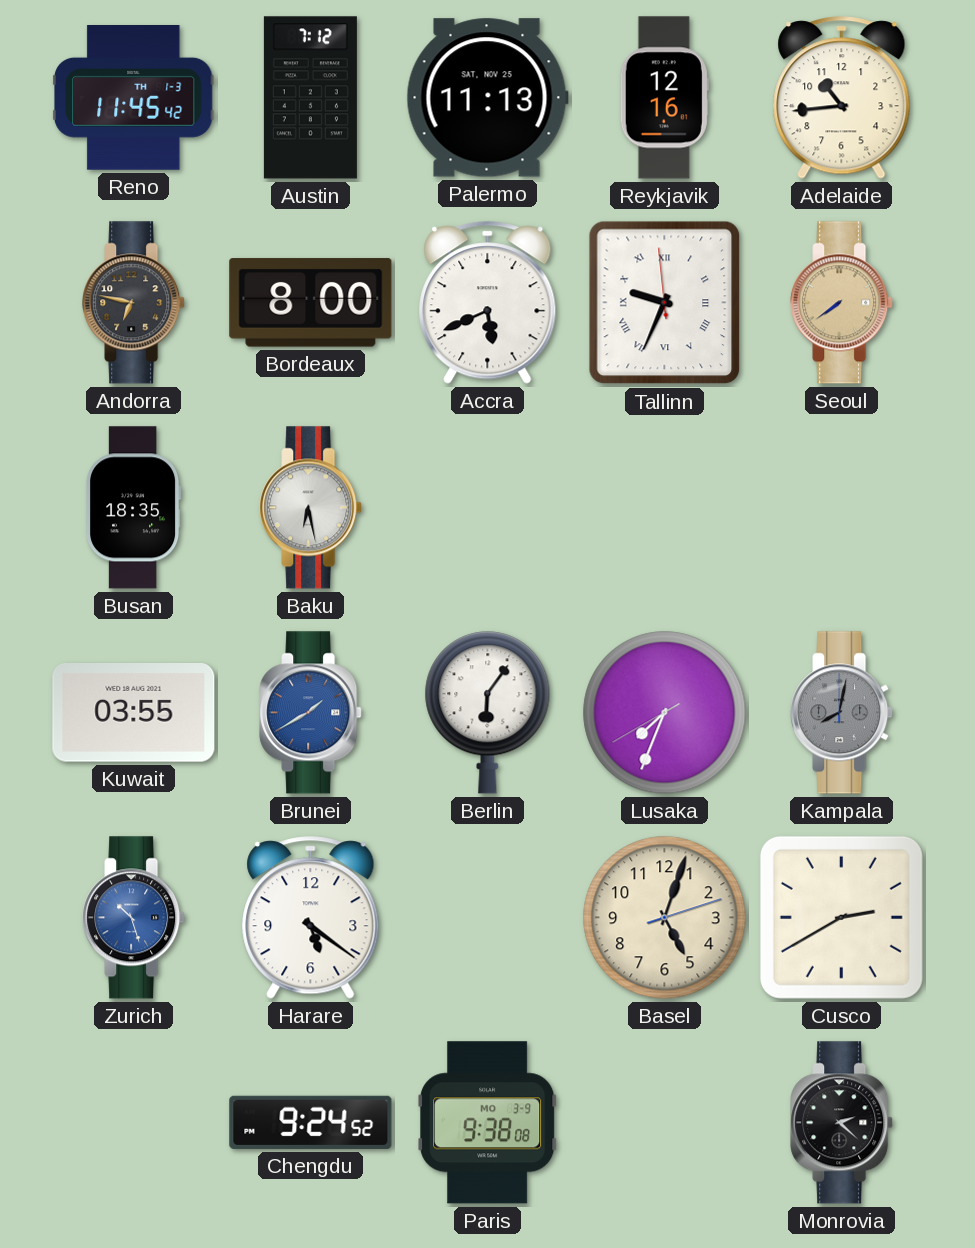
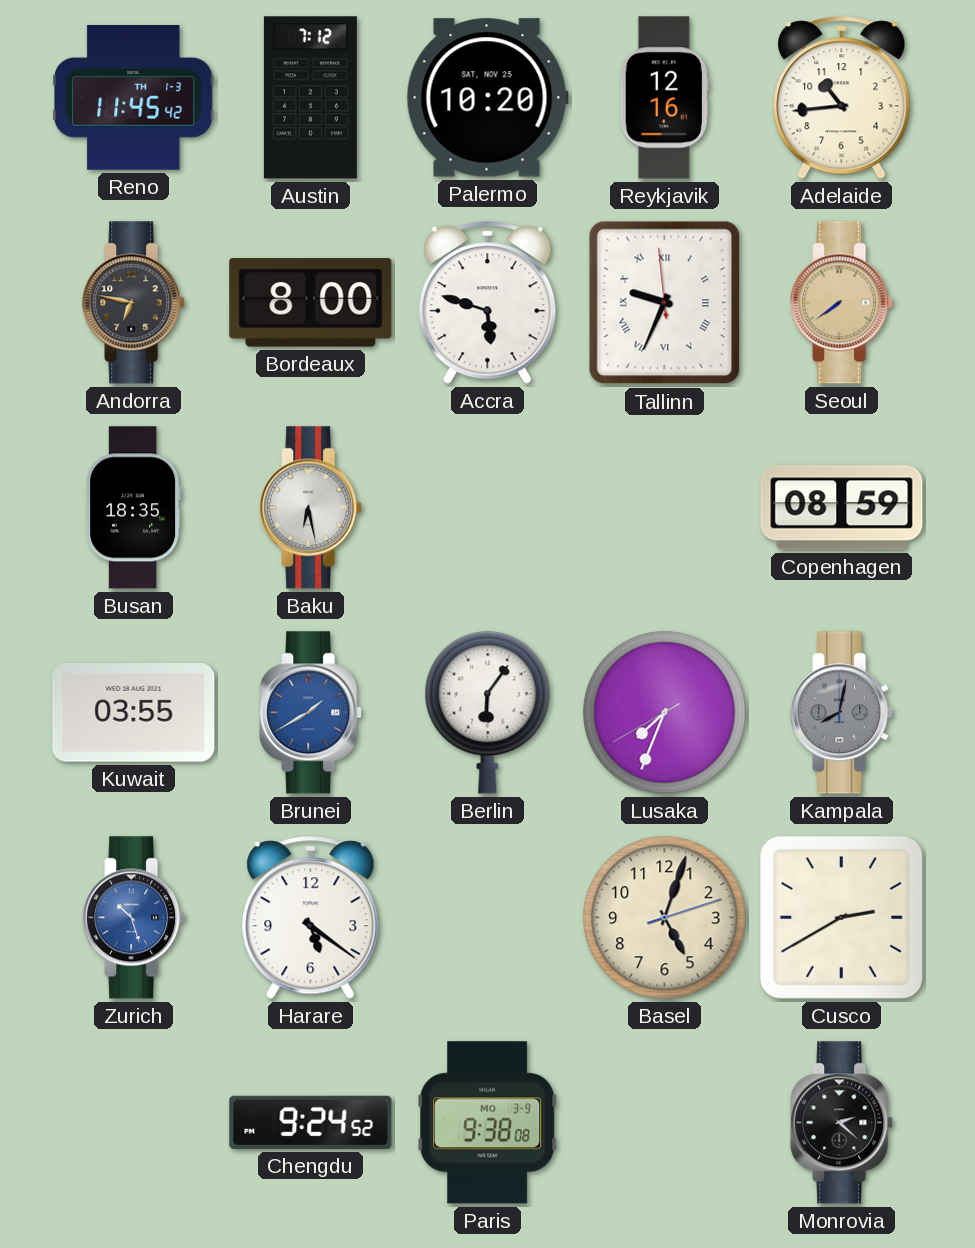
Palermo: 11:13 -> 10:20
Accra: 5:41 -> 5:48
Copenhagen: none -> 08:59
